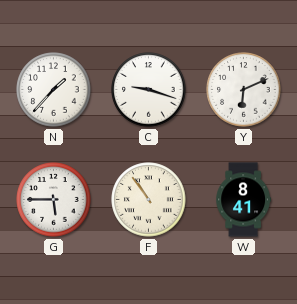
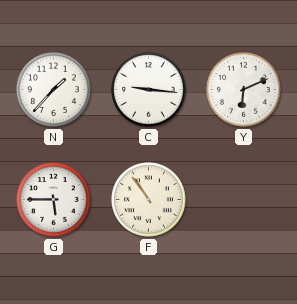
C: 9:18 -> 9:16
W: 8:41 -> none
